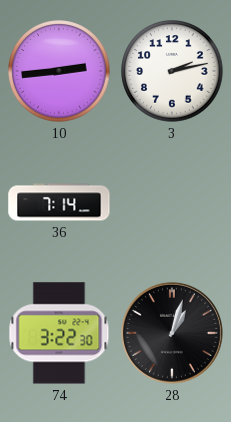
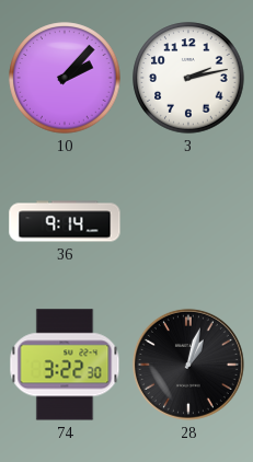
10: 2:44 -> 2:07
36: 7:14 -> 9:14
